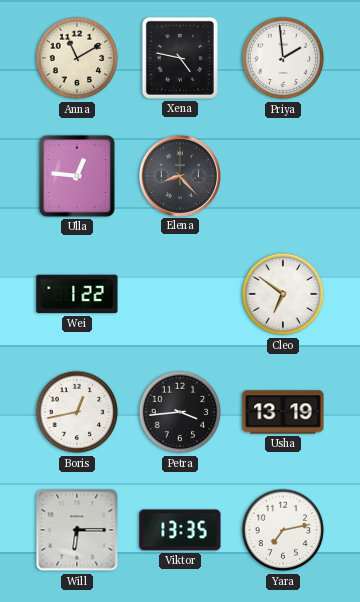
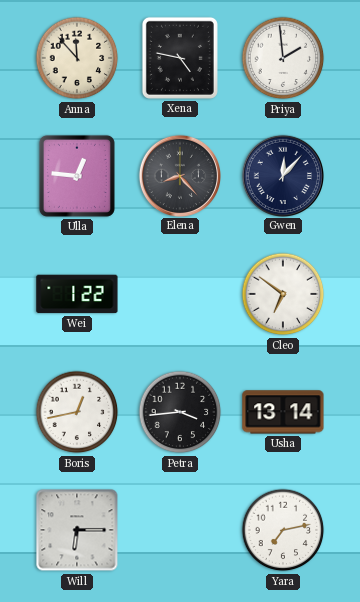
Anna: 11:10 -> 11:53
Gwen: none -> 12:07
Usha: 13:19 -> 13:14
Viktor: 13:35 -> none
